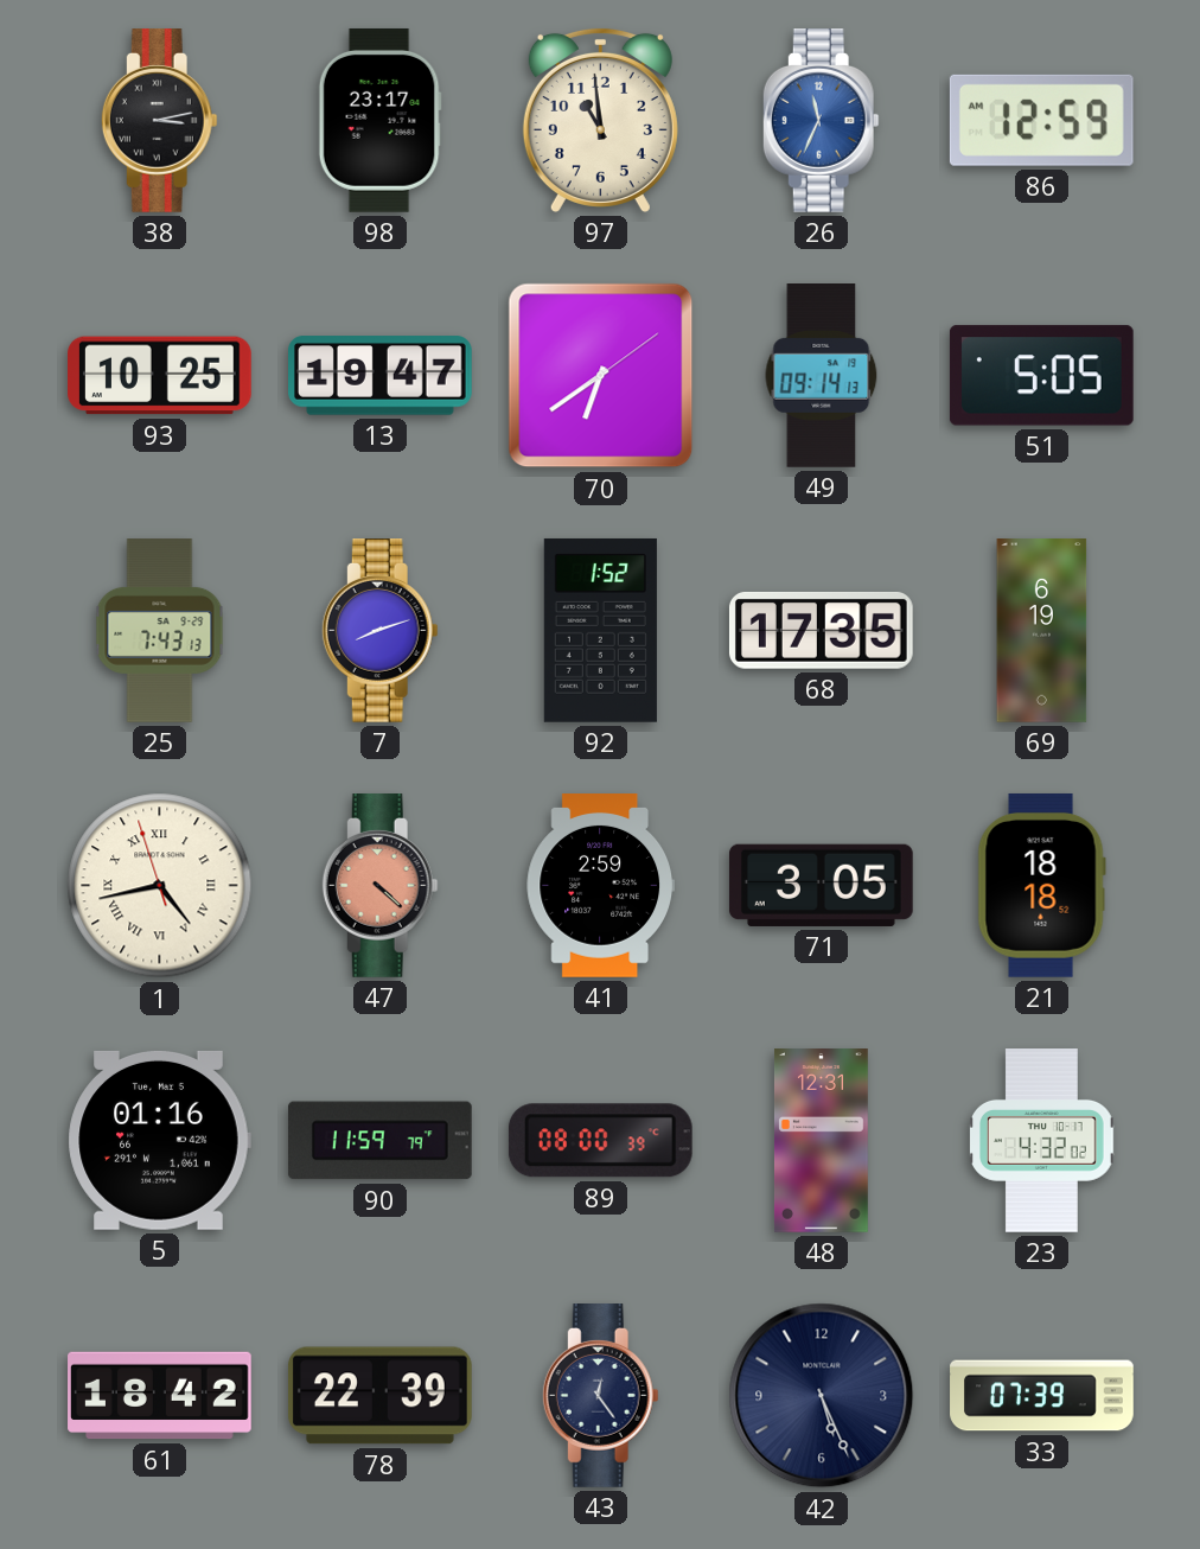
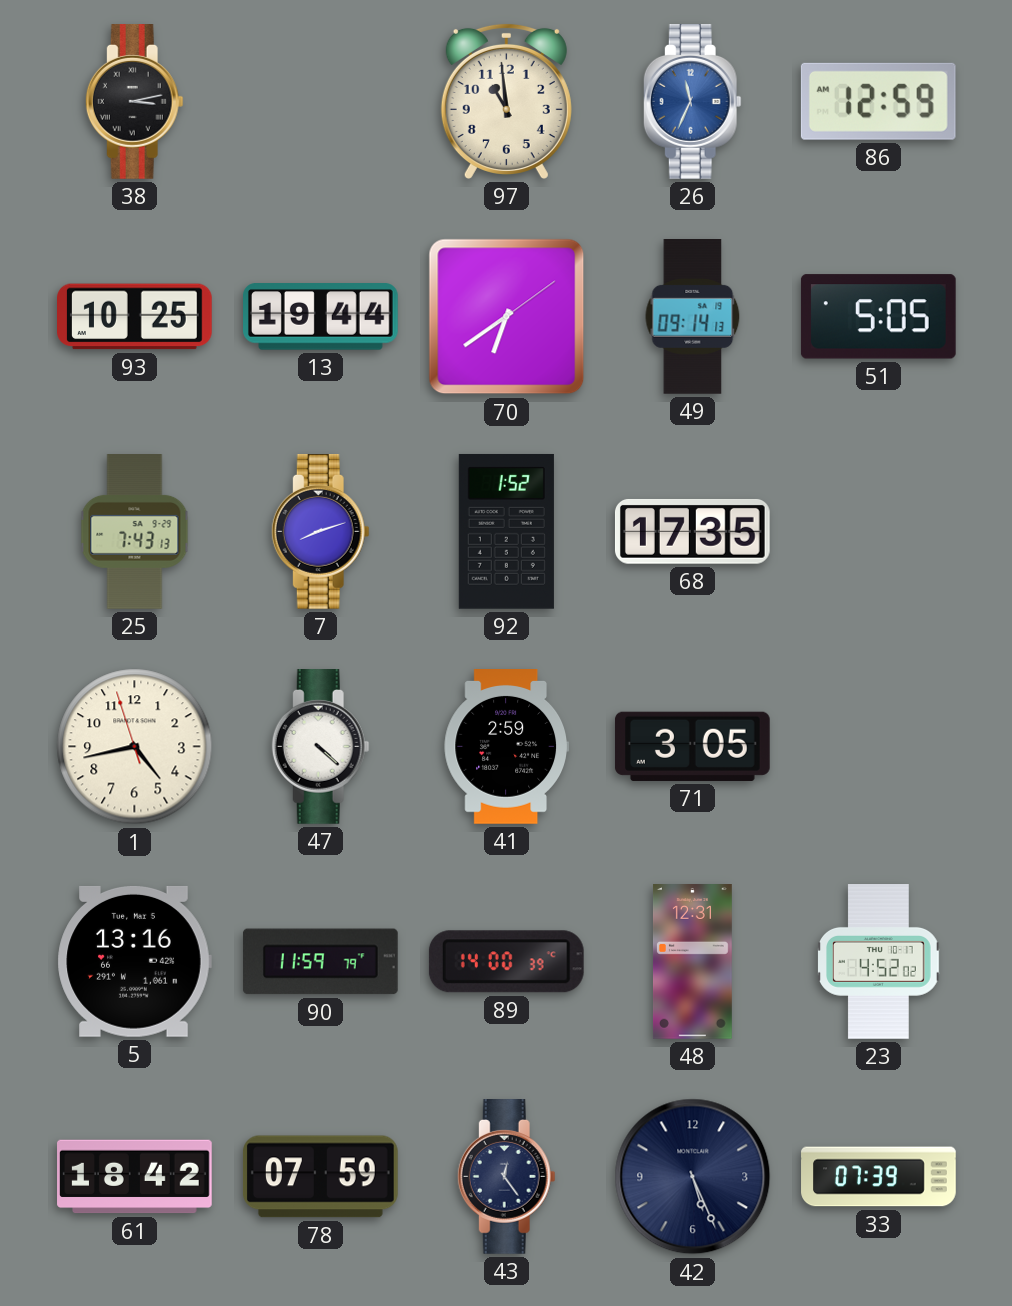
98: 23:17 -> none
13: 19:47 -> 19:44
69: 6:19 -> none
1 numerals: Roman -> Arabic
47 dial: salmon -> white
21: 18:18 -> none
5: 01:16 -> 13:16
89: 08:00 -> 14:00
23: 4:32 -> 4:52
78: 22:39 -> 07:59
